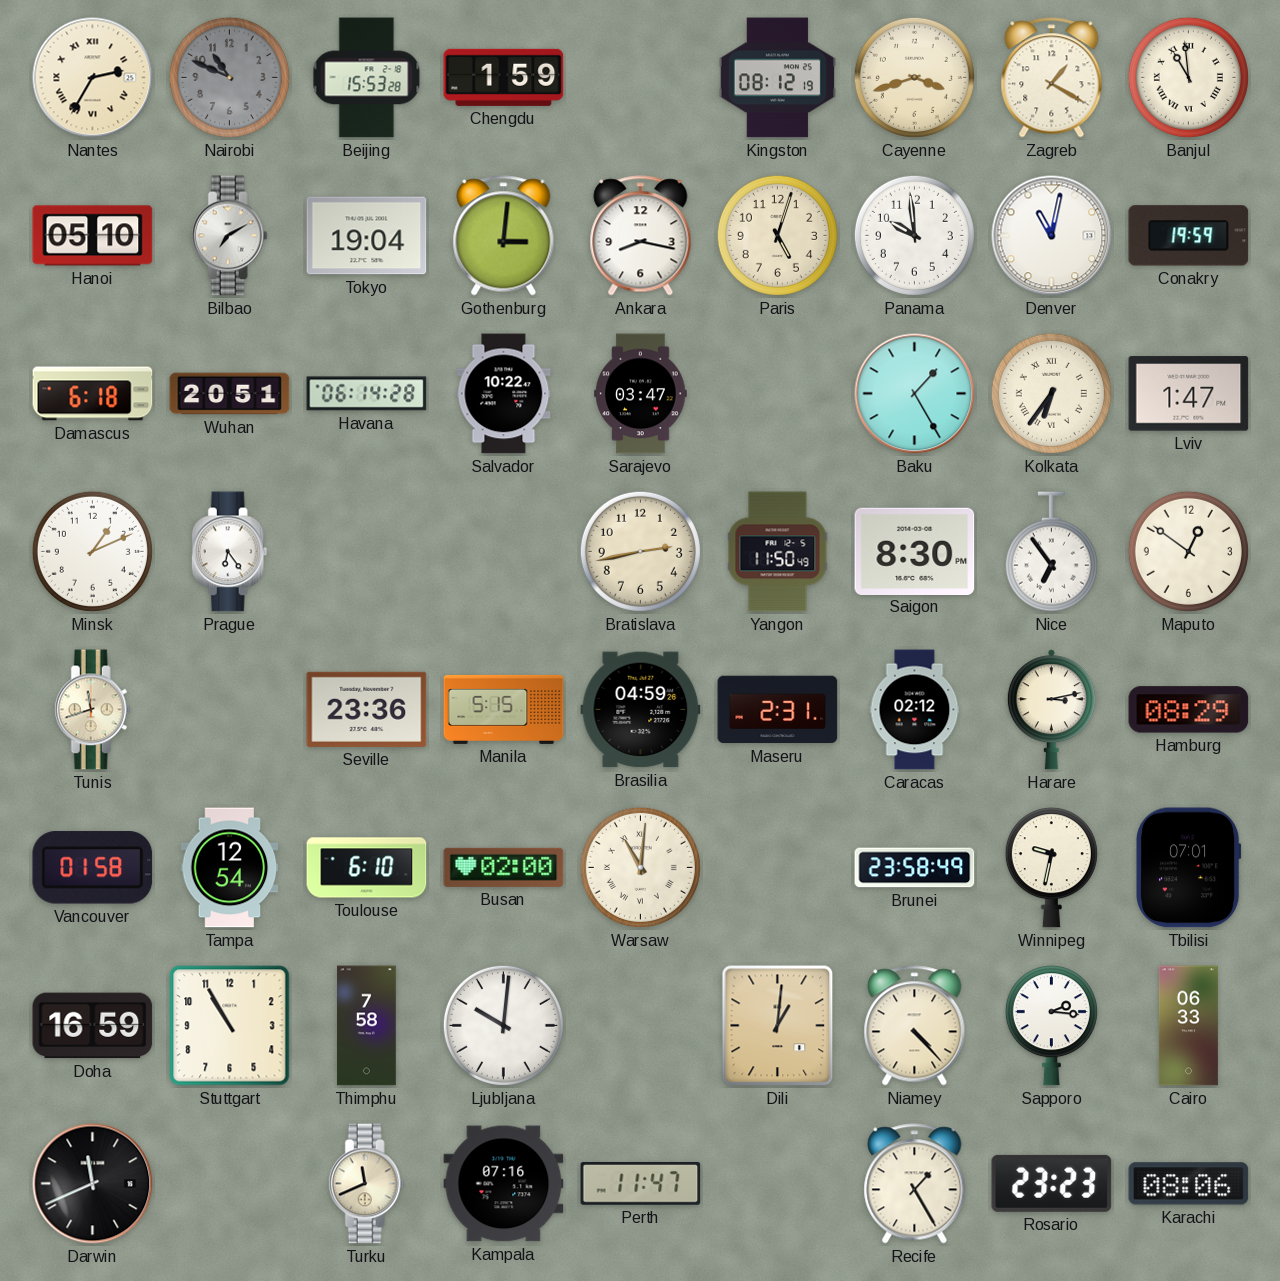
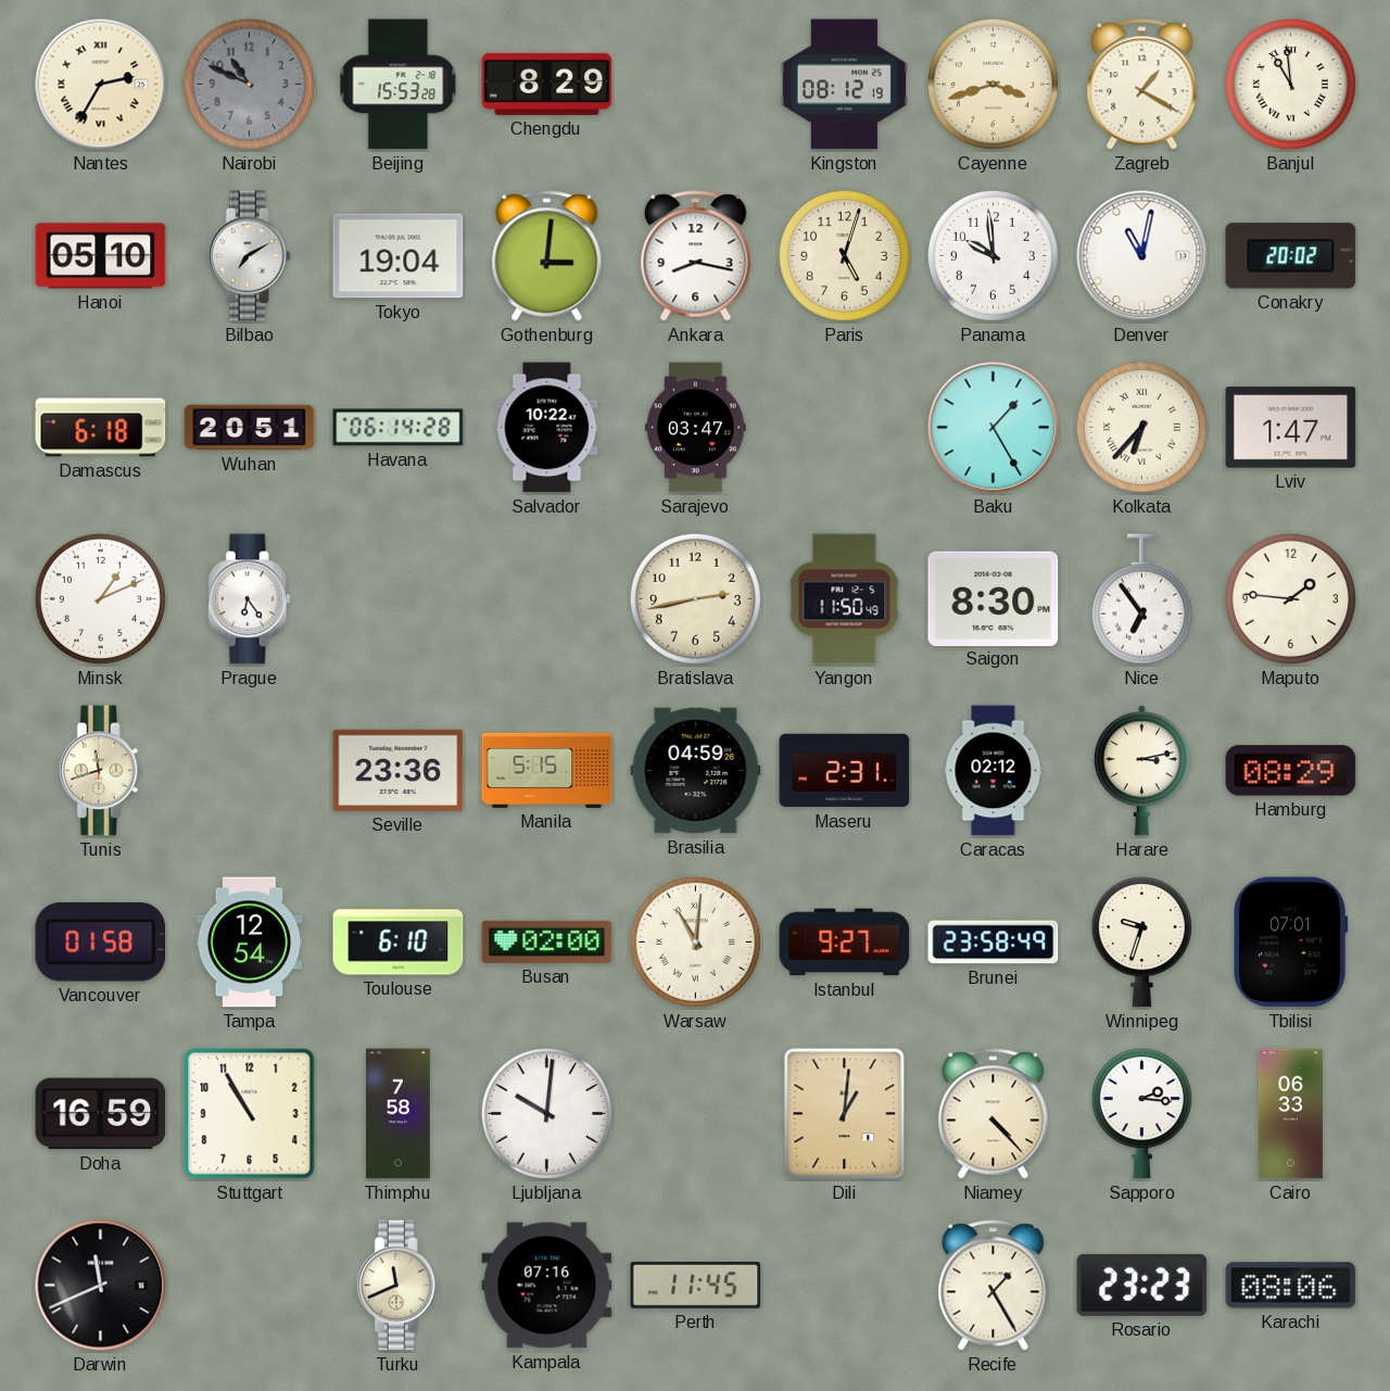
Chengdu: 1:59 -> 8:29
Conakry: 19:59 -> 20:02
Kolkata: 6:36 -> 6:37
Maputo: 12:51 -> 1:46
Istanbul: none -> 9:27
Winnipeg: 9:32 -> 9:33
Perth: 11:47 -> 11:45
